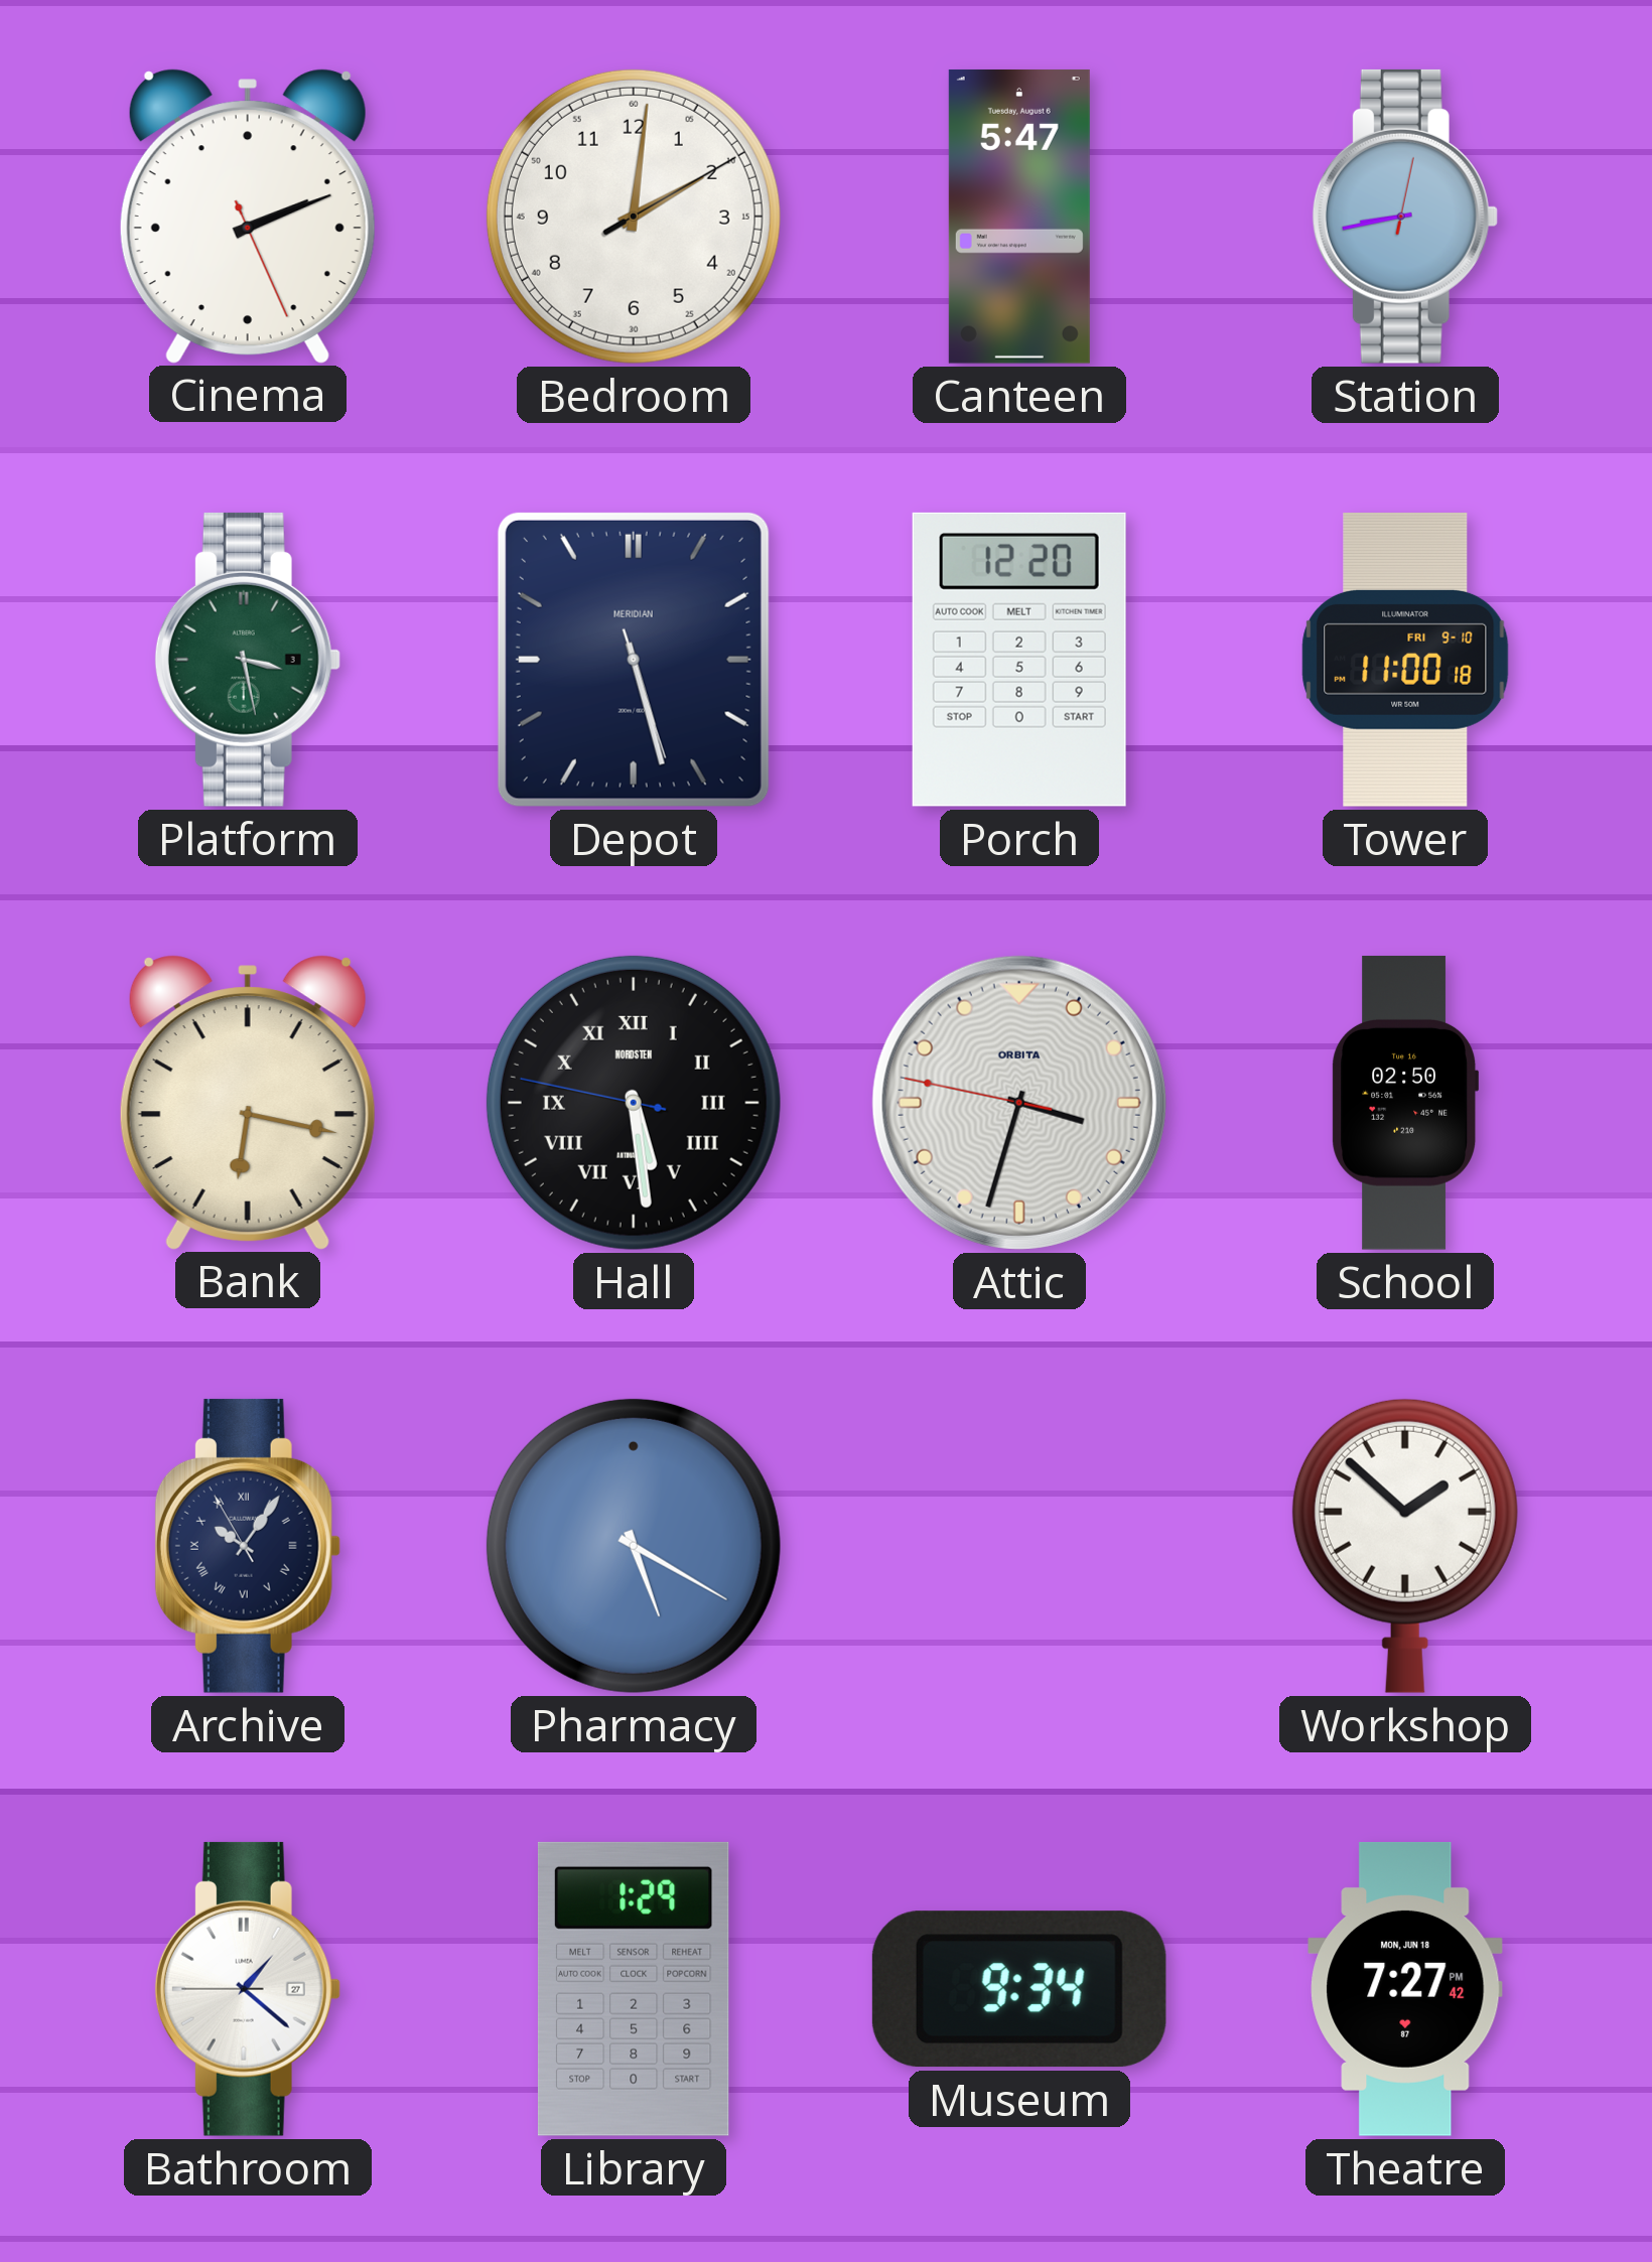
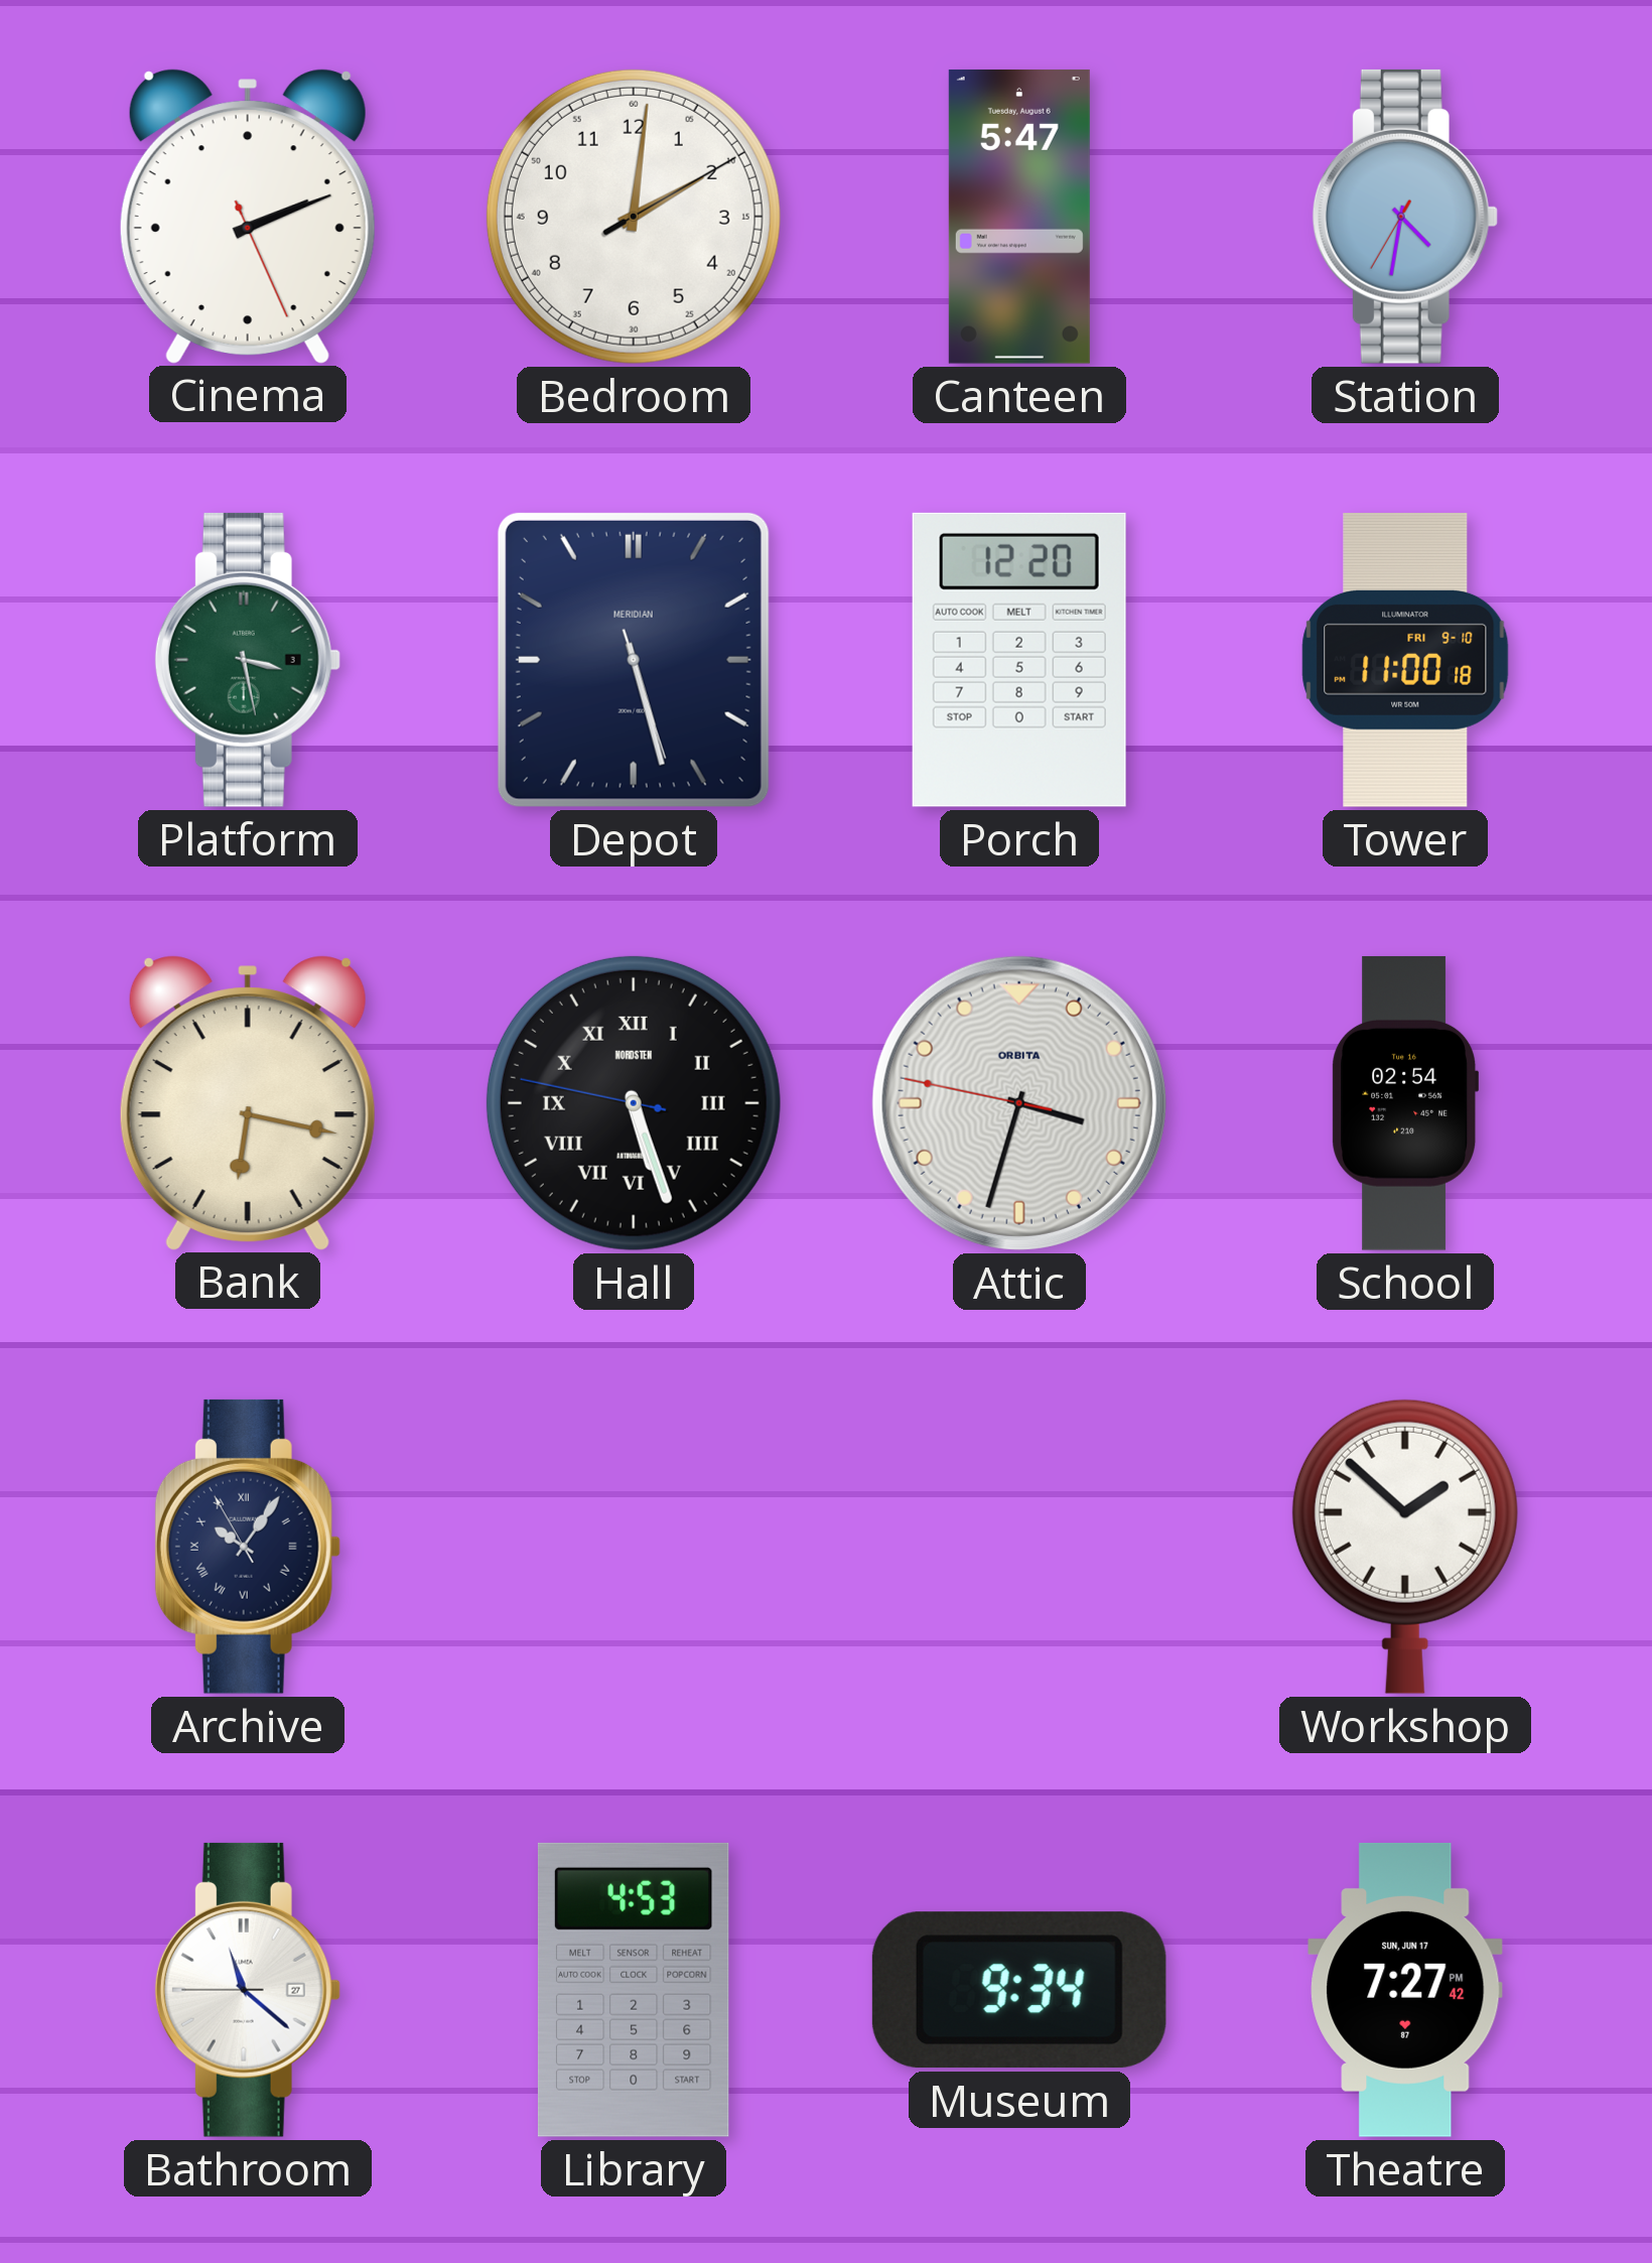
Station: 8:43 -> 4:31
Hall: 5:28 -> 5:26
School: 02:50 -> 02:54
Pharmacy: 5:20 -> none
Bathroom: 1:21 -> 11:21
Library: 1:29 -> 4:53
Theatre date: MON, JUN 18 -> SUN, JUN 17
